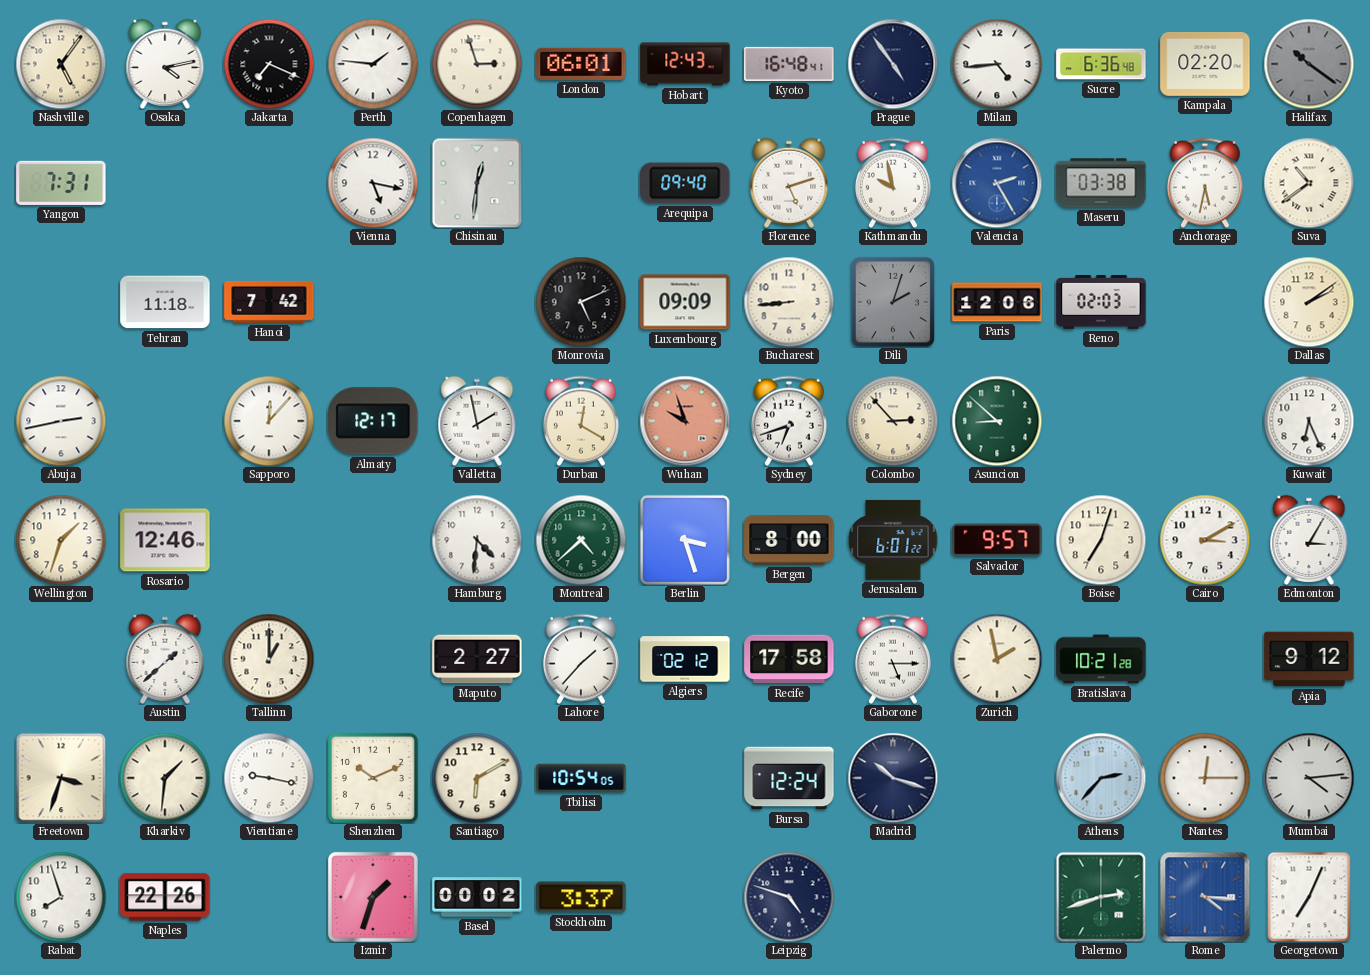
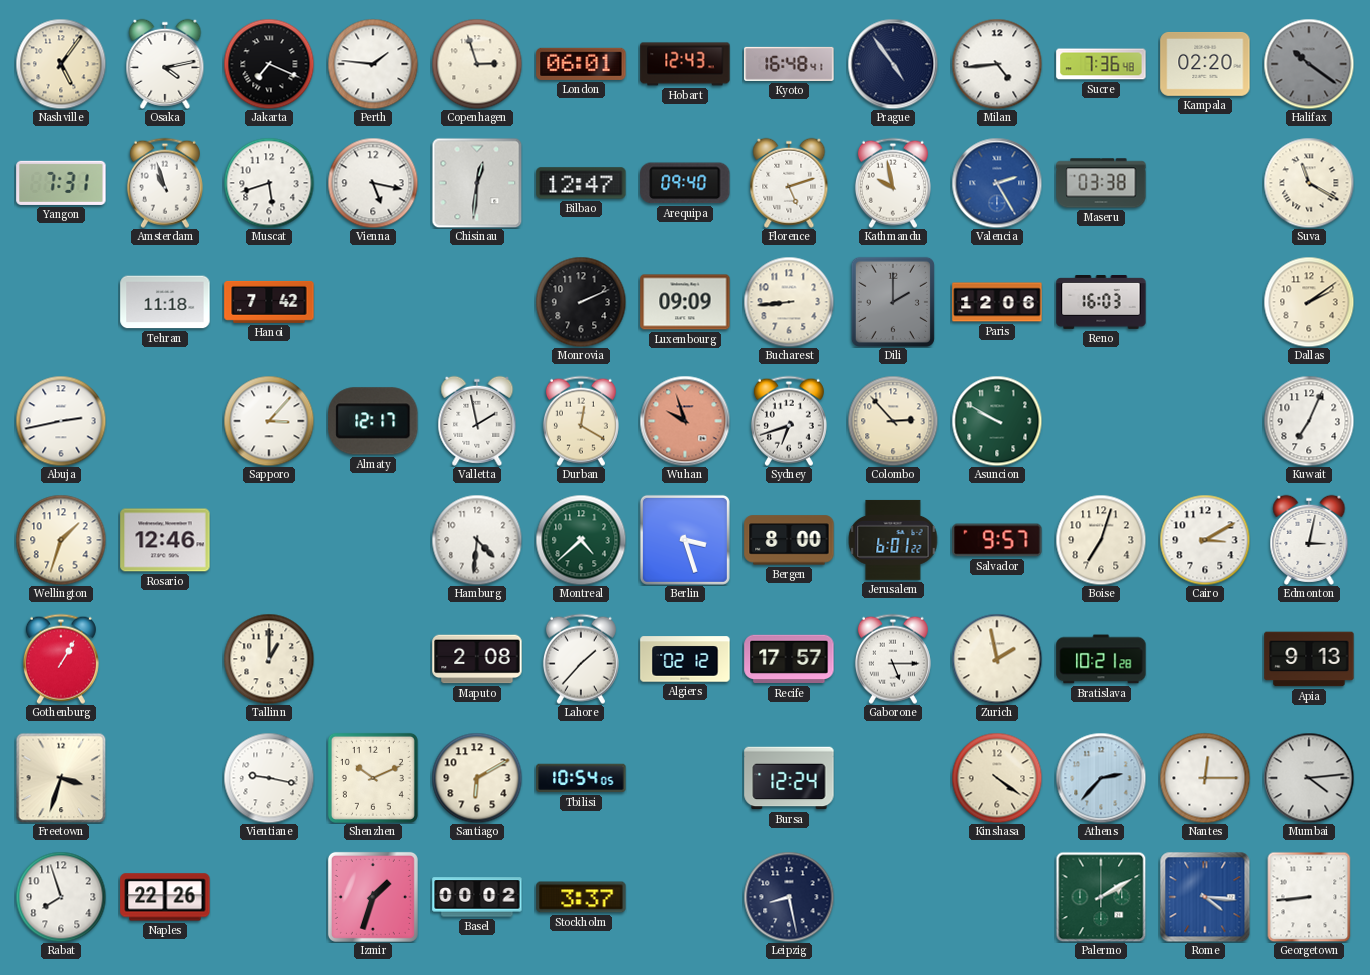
Sucre: 6:36 -> 7:36
Amsterdam: none -> 10:57
Muscat: none -> 5:42
Bilbao: none -> 12:47
Anchorage: 5:32 -> none
Suva: 10:39 -> 11:20
Monrovia: 5:11 -> 2:11
Dili: 2:03 -> 2:00
Reno: 02:03 -> 16:03
Sapporo: 12:07 -> 3:07
Asuncion: 8:52 -> 9:50
Kuwait: 6:26 -> 7:04
Edmonton: 3:05 -> 3:02
Gothenburg: none -> 1:05
Austin: 1:38 -> none
Maputo: 2:27 -> 2:08
Recife: 17:58 -> 17:57
Apia: 9:12 -> 9:13
Kharkiv: 1:31 -> none
Madrid: 10:18 -> none
Kinshasa: none -> 4:21
Leipzig: 4:48 -> 8:28
Palermo: 2:42 -> 2:10
Georgetown: 7:04 -> 8:44
